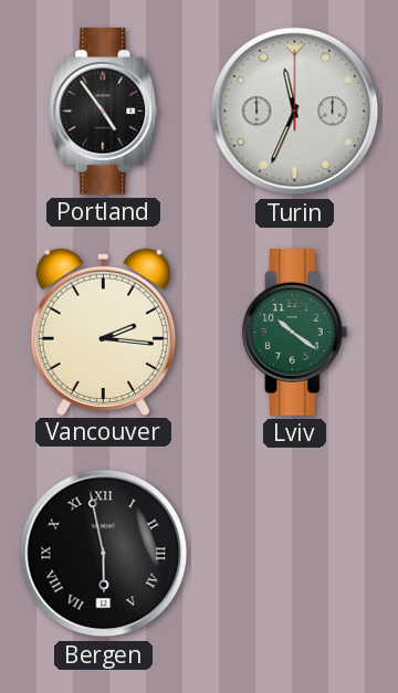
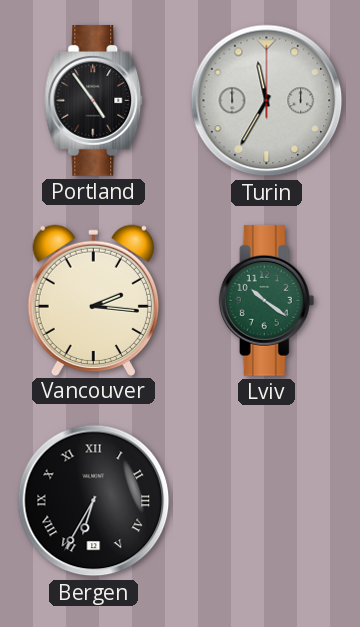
Turin: 11:34 -> 11:35
Bergen: 5:58 -> 6:35
